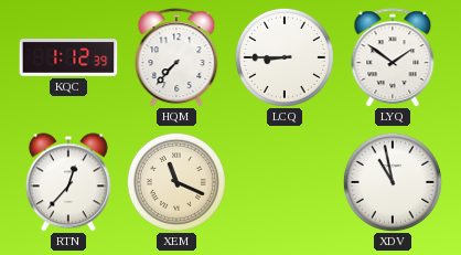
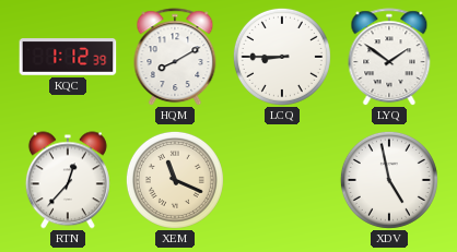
HQM: 7:37 -> 8:10
XDV: 10:58 -> 4:58
